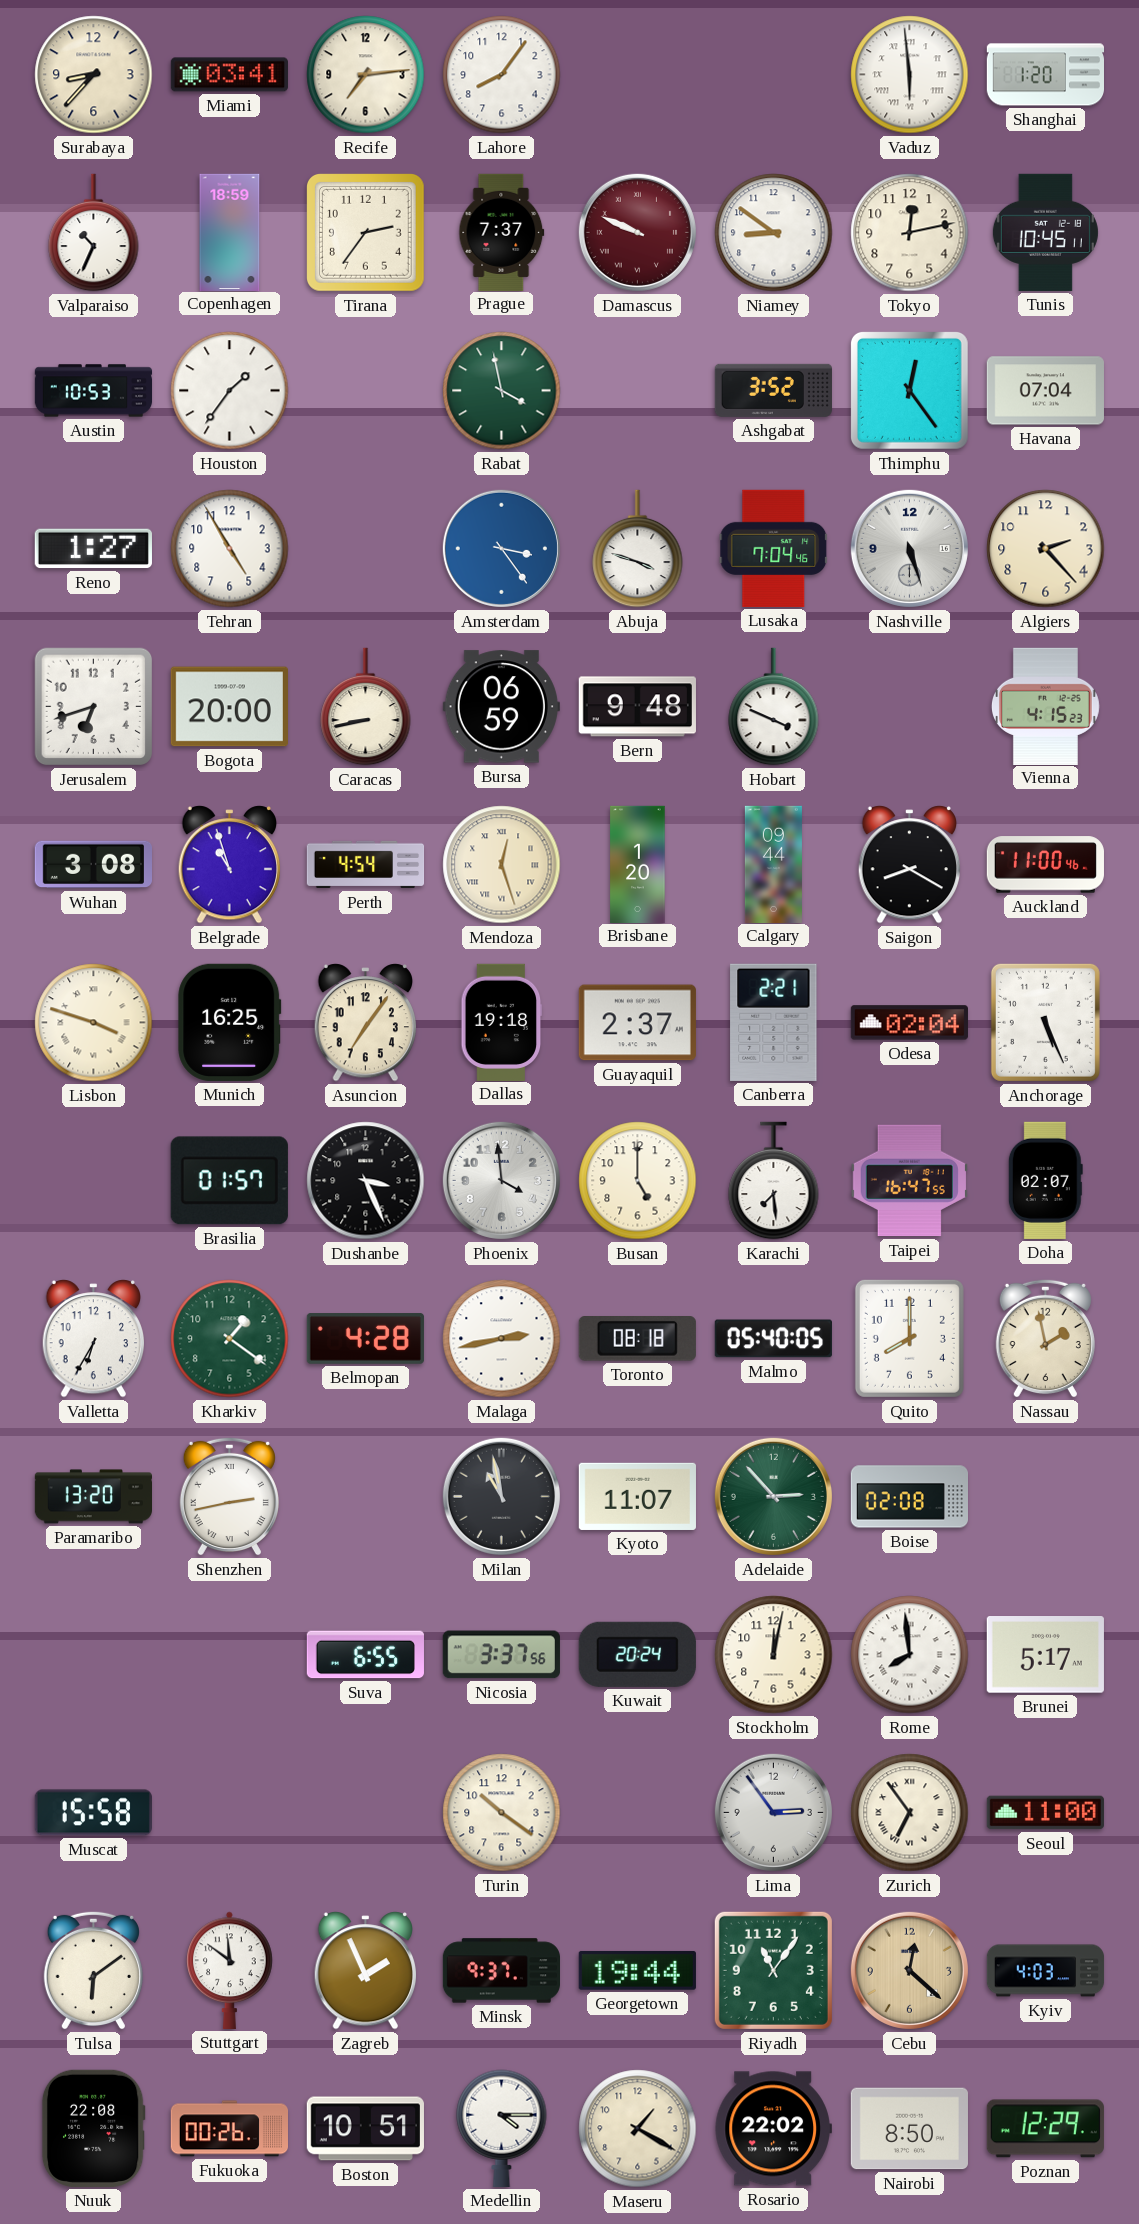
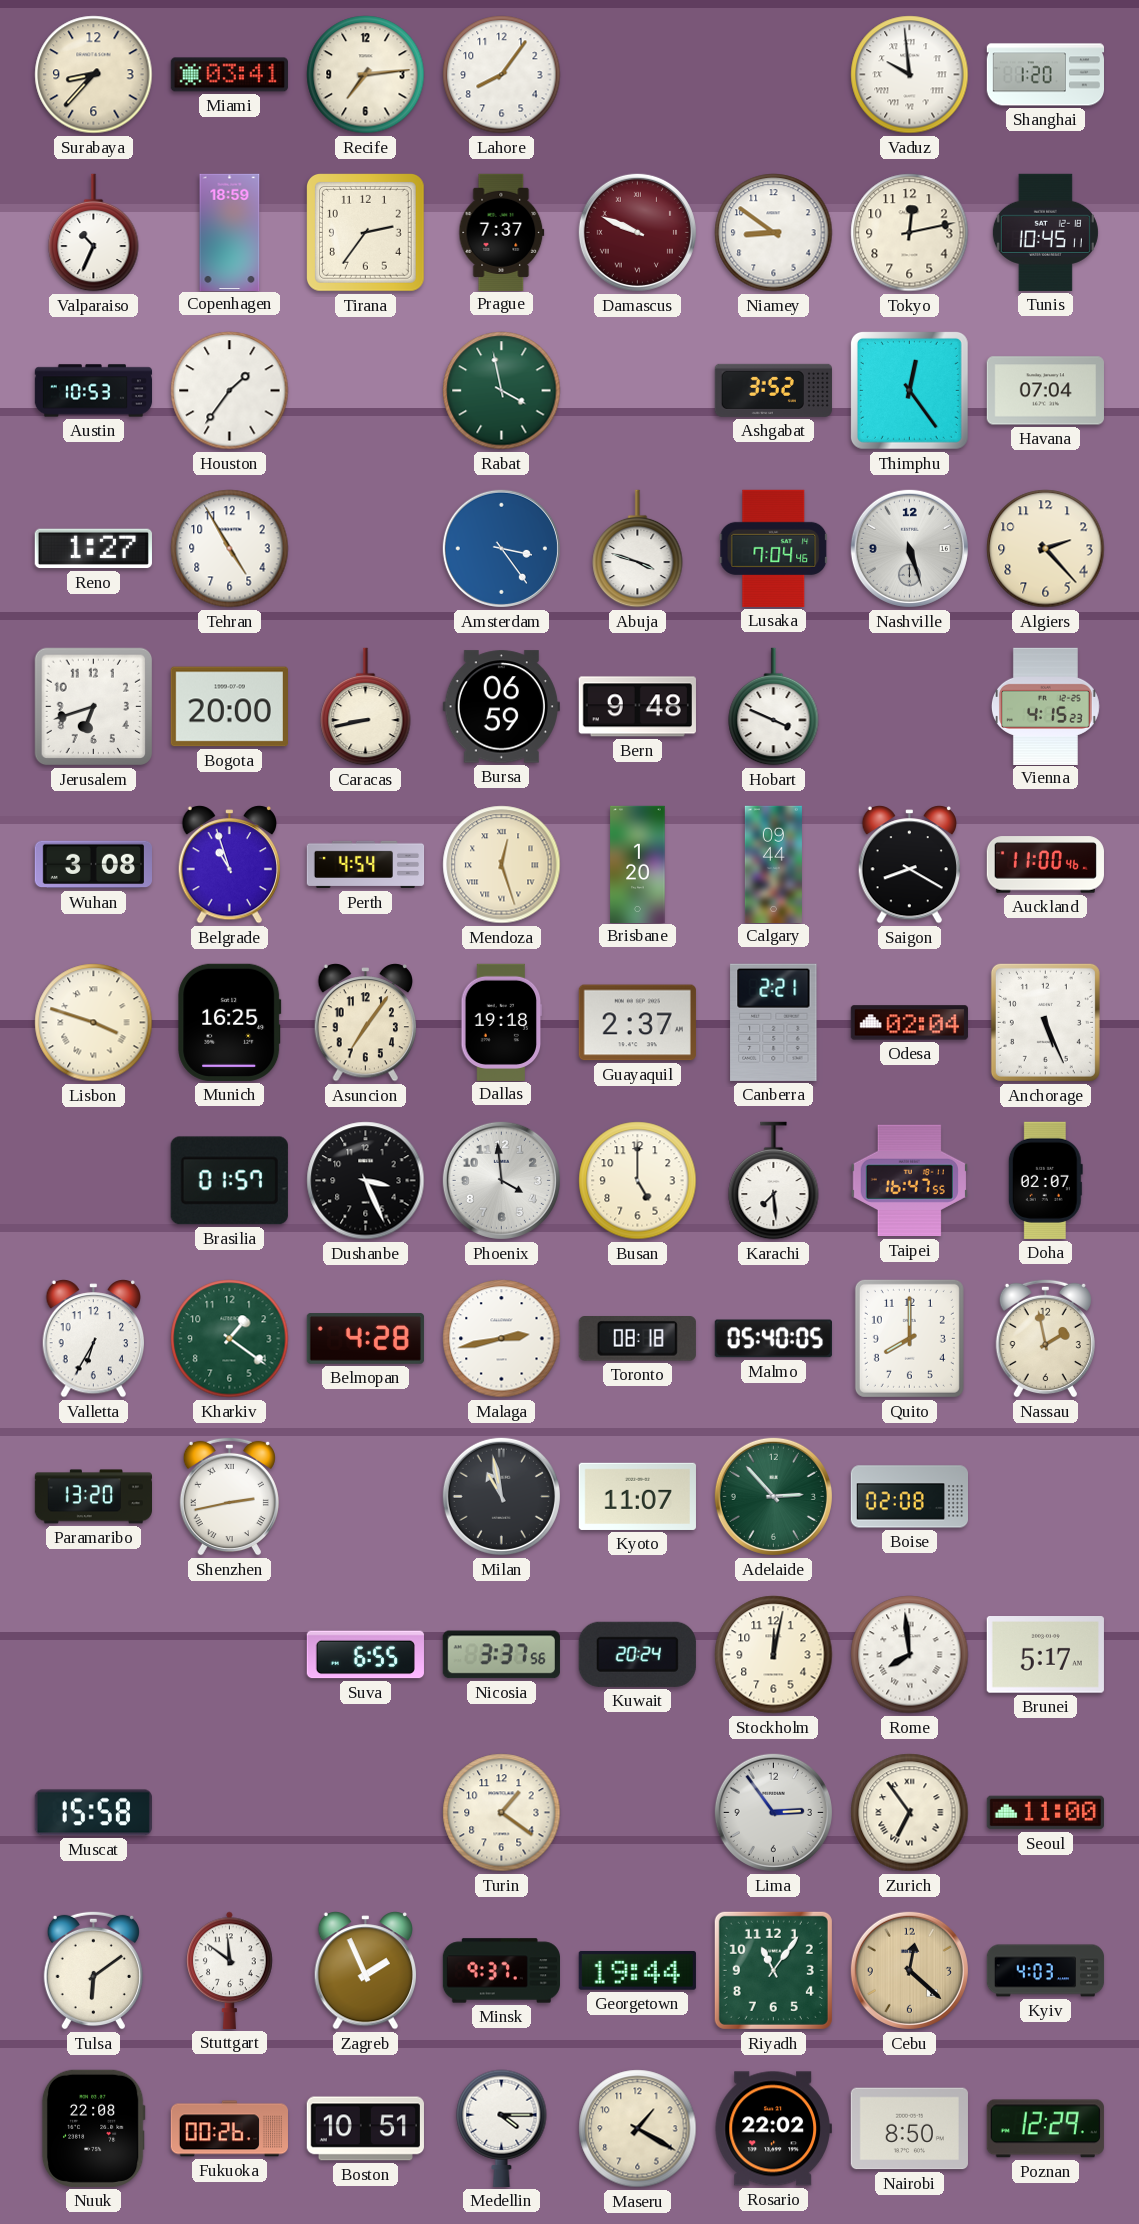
Vaduz: 5:59 -> 9:59
Turin: 10:21 -> 1:21
